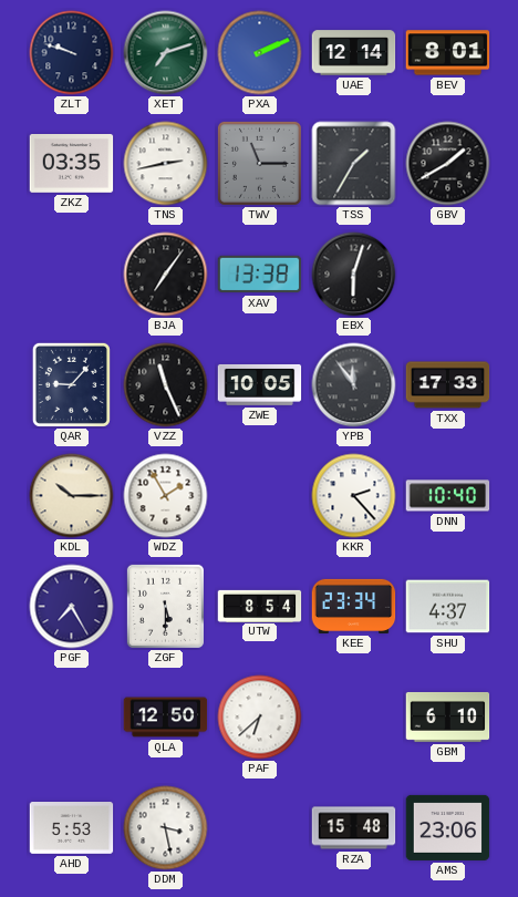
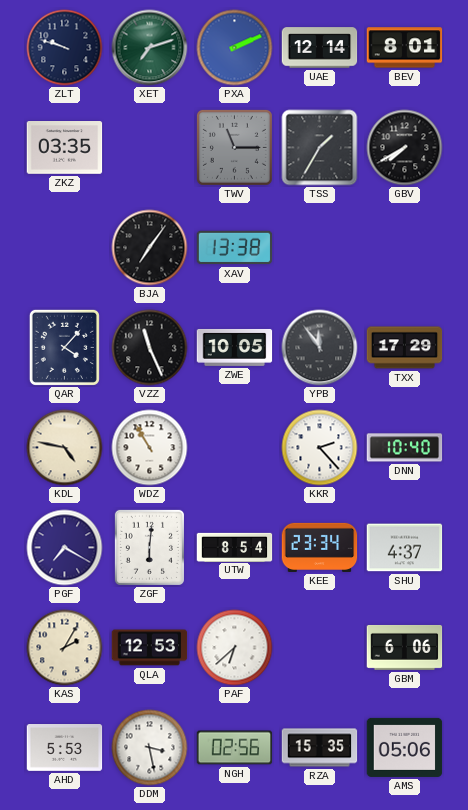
TNS: 2:43 -> none
GBV: 1:40 -> 7:40
EBX: 6:03 -> none
QAR: 9:07 -> 4:07
TXX: 17:33 -> 17:29
KDL: 10:15 -> 4:47
WDZ: 1:55 -> 10:55
PGF: 7:25 -> 7:20
ZGF: 5:30 -> 6:01
KAS: none -> 2:05
QLA: 12:50 -> 12:53
GBM: 6:10 -> 6:06
NGH: none -> 02:56
RZA: 15:48 -> 15:35
AMS: 23:06 -> 05:06
